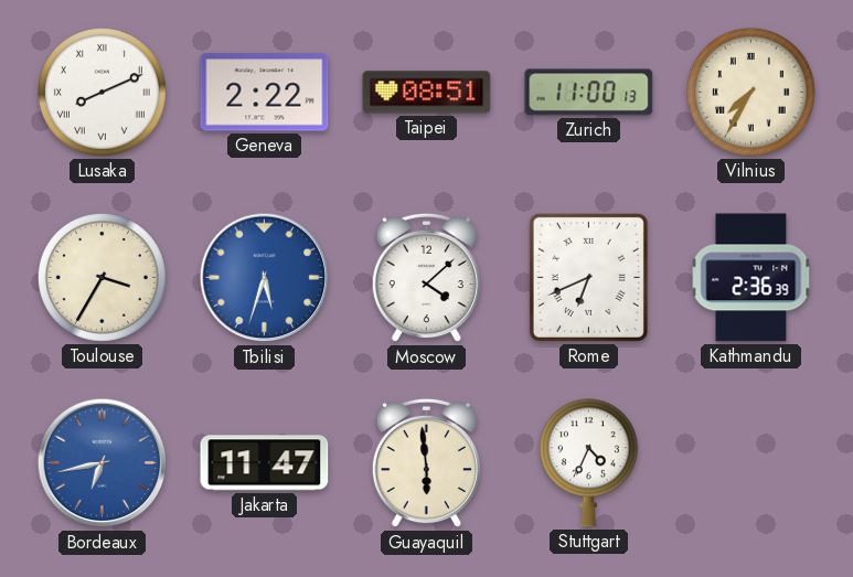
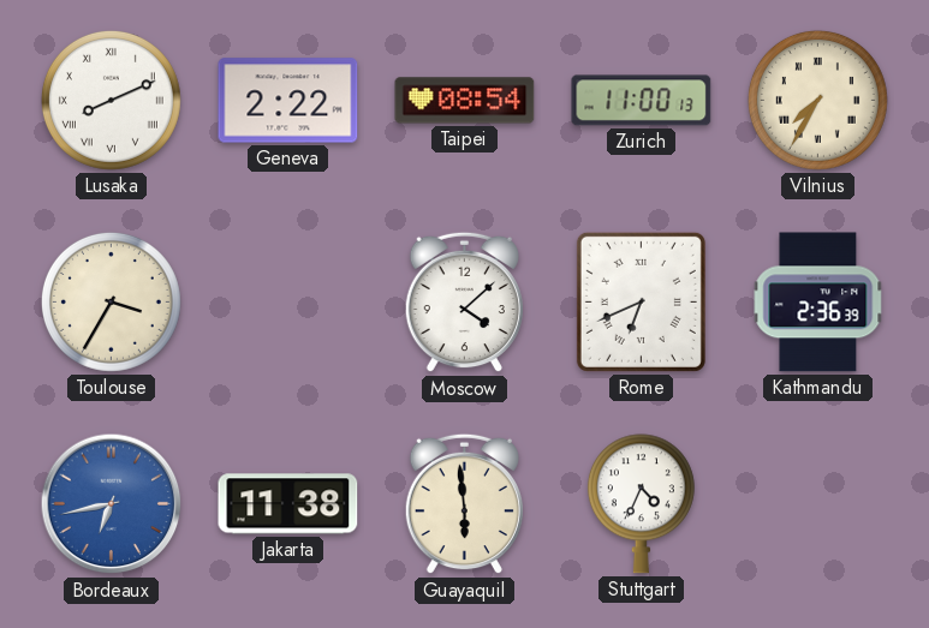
Taipei: 08:51 -> 08:54
Tbilisi: 5:33 -> none
Jakarta: 11:47 -> 11:38
